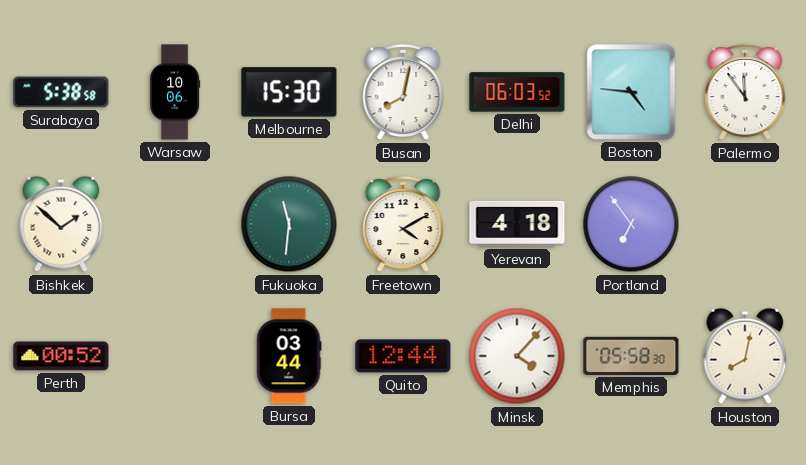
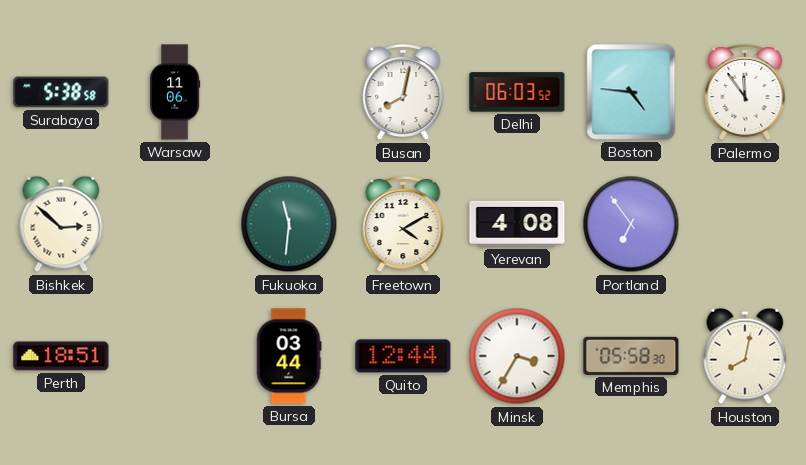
Warsaw: 10:06 -> 11:06
Melbourne: 15:30 -> none
Bishkek: 1:52 -> 2:52
Yerevan: 4:18 -> 4:08
Perth: 00:52 -> 18:51
Minsk: 4:07 -> 3:35
